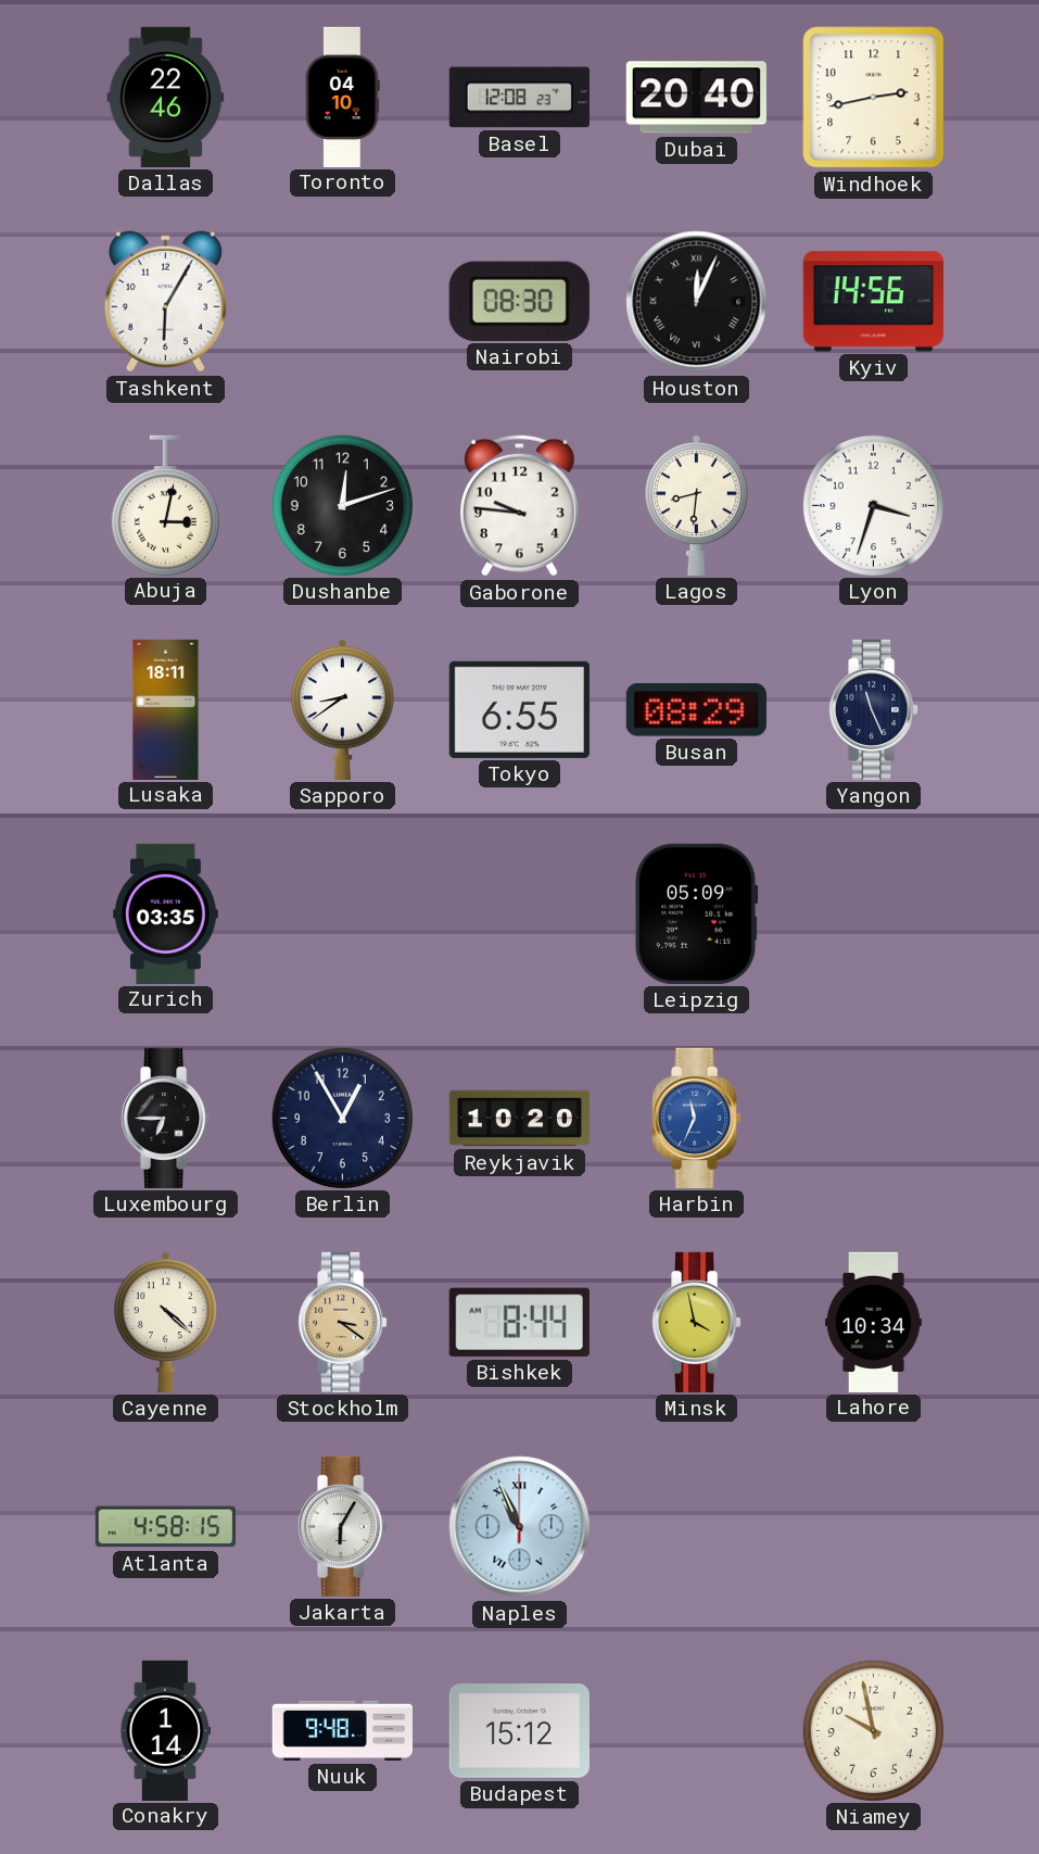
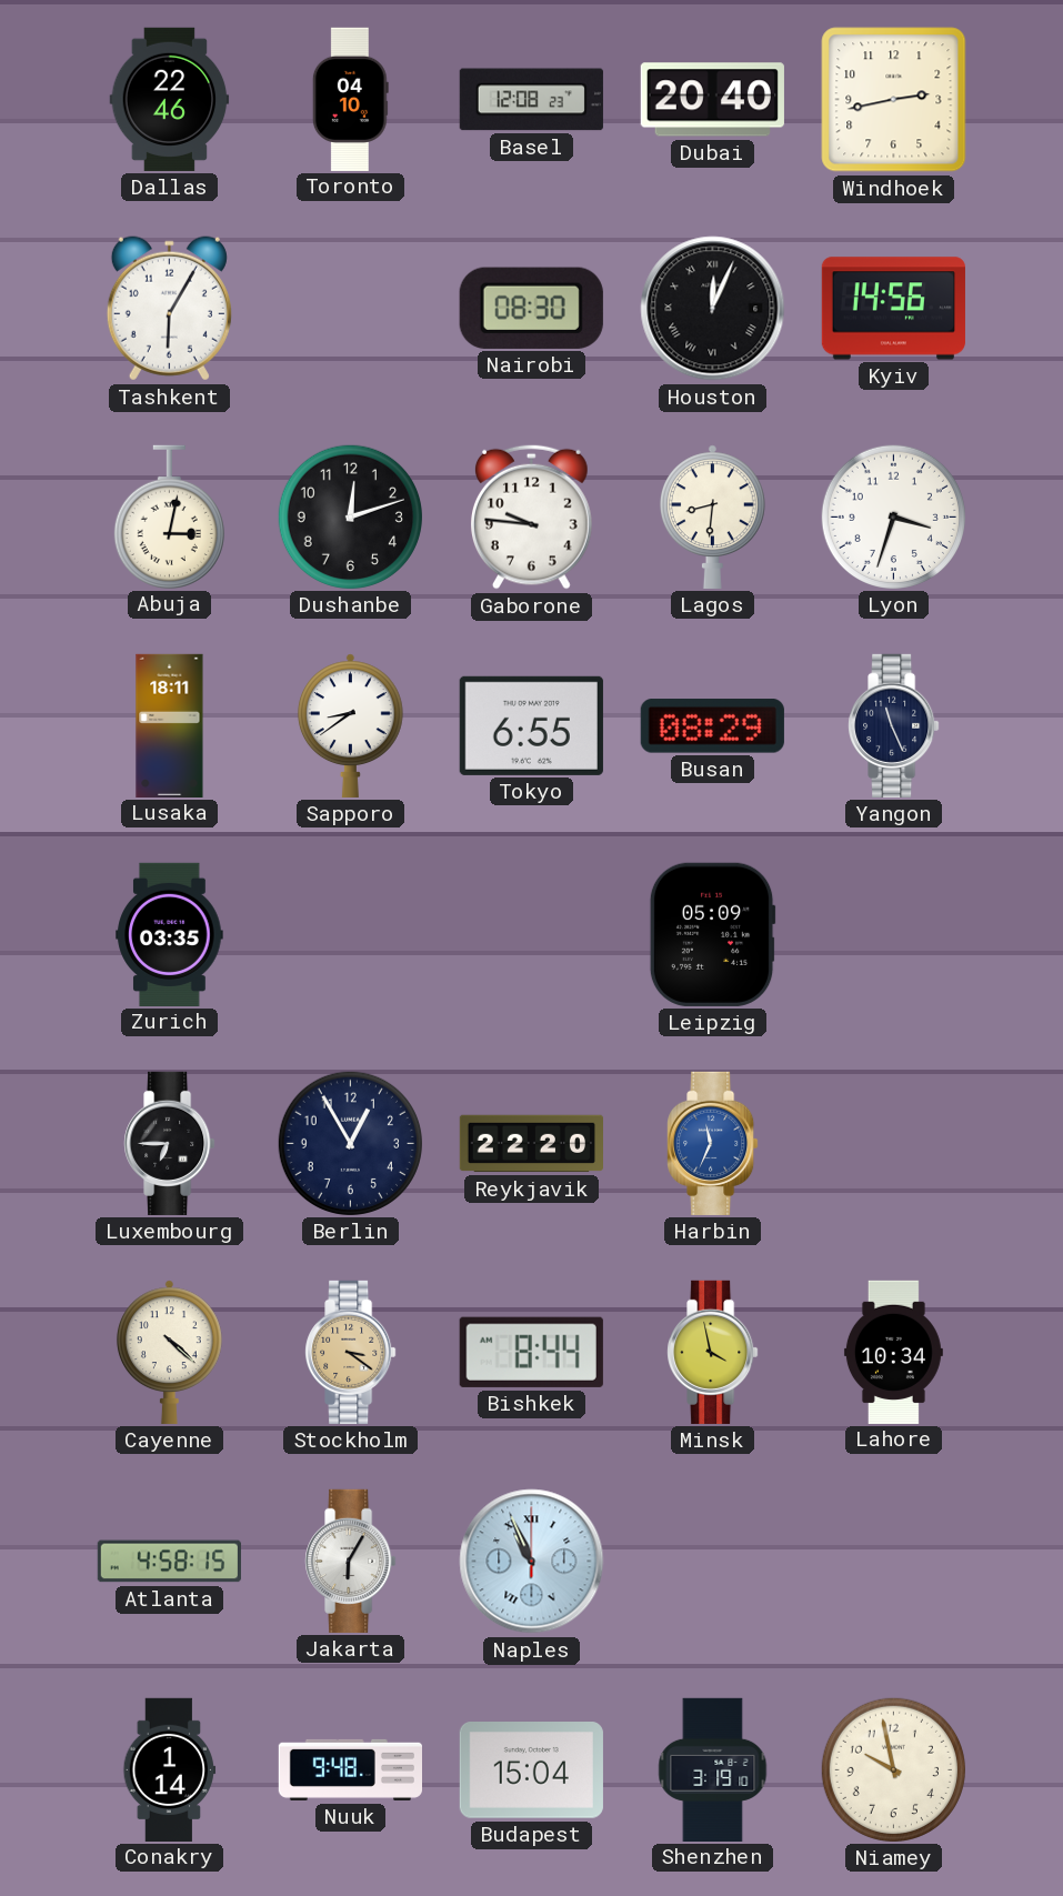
Reykjavik: 10:20 -> 22:20
Budapest: 15:12 -> 15:04
Shenzhen: none -> 3:19
